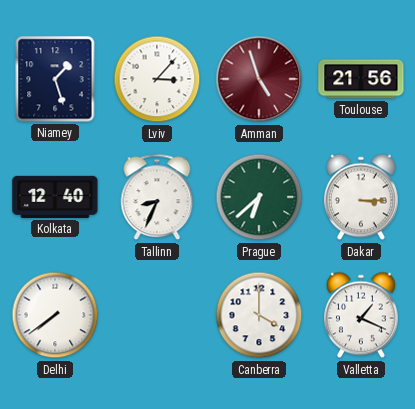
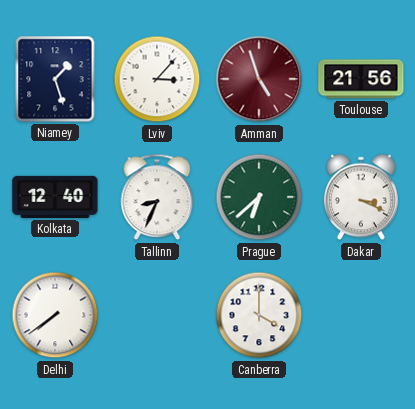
Dakar: 3:15 -> 3:19
Valletta: 1:19 -> none
